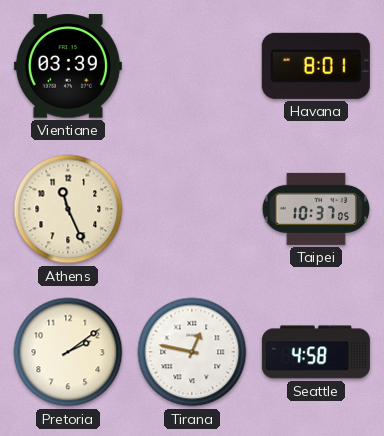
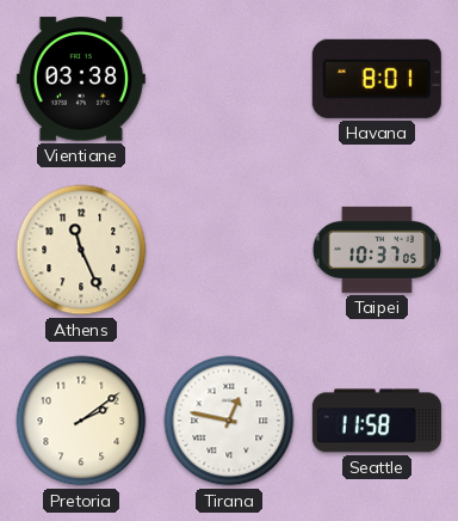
Vientiane: 03:39 -> 03:38
Seattle: 4:58 -> 11:58
